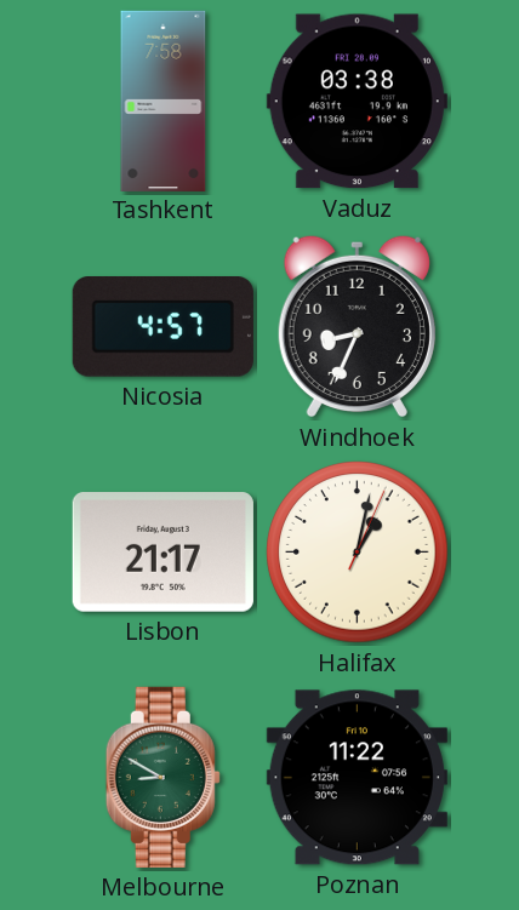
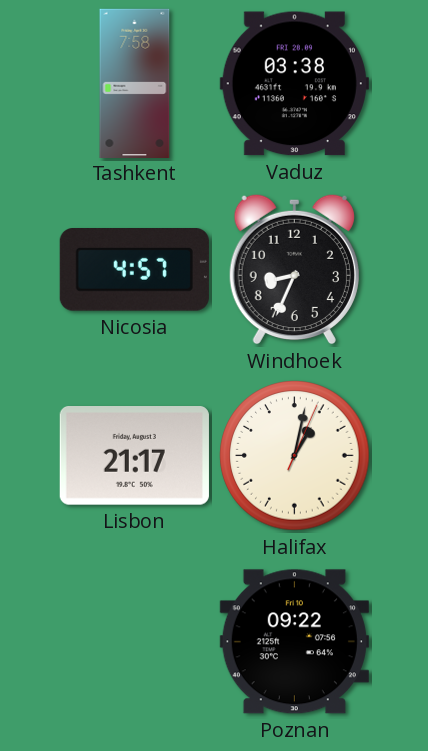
Melbourne: 8:50 -> none
Poznan: 11:22 -> 09:22
